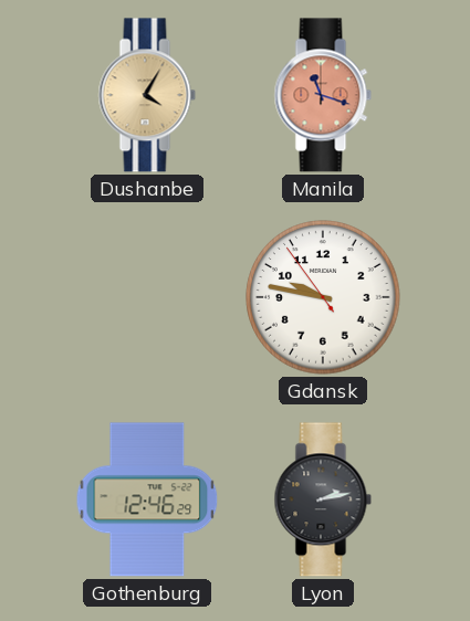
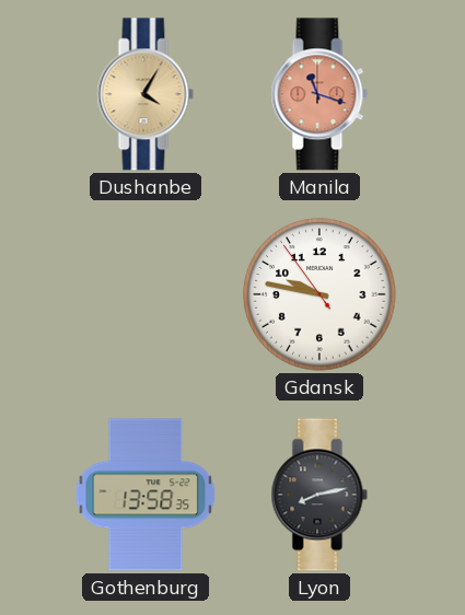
Gothenburg: 12:46 -> 13:58
Lyon: 2:13 -> 8:13
